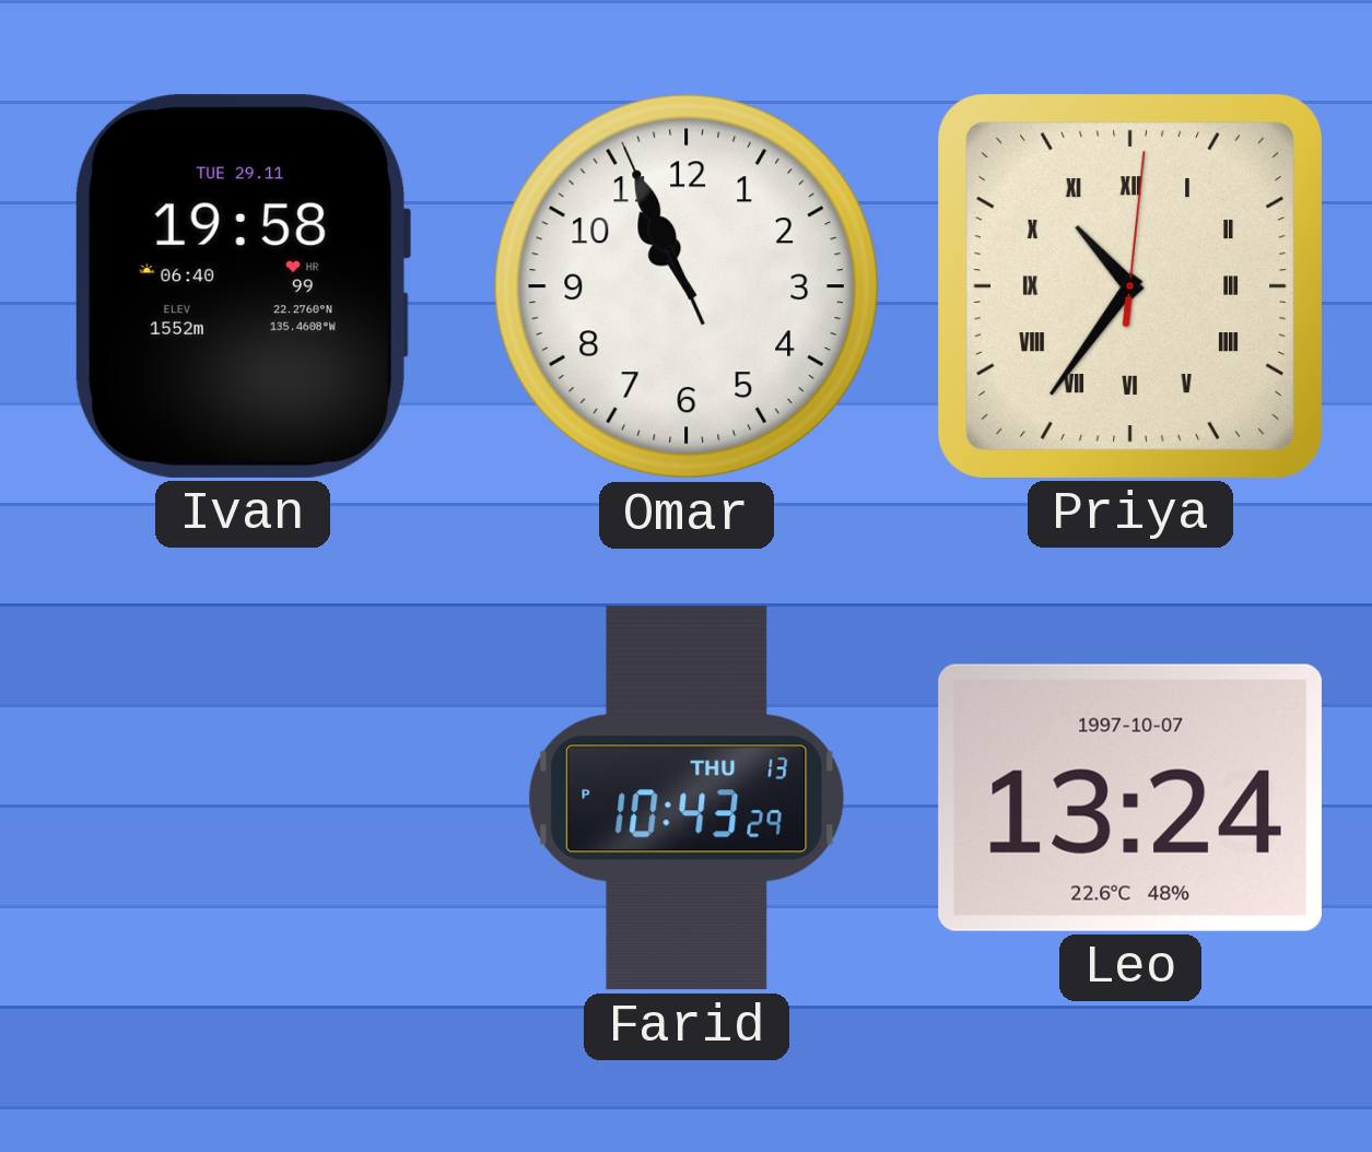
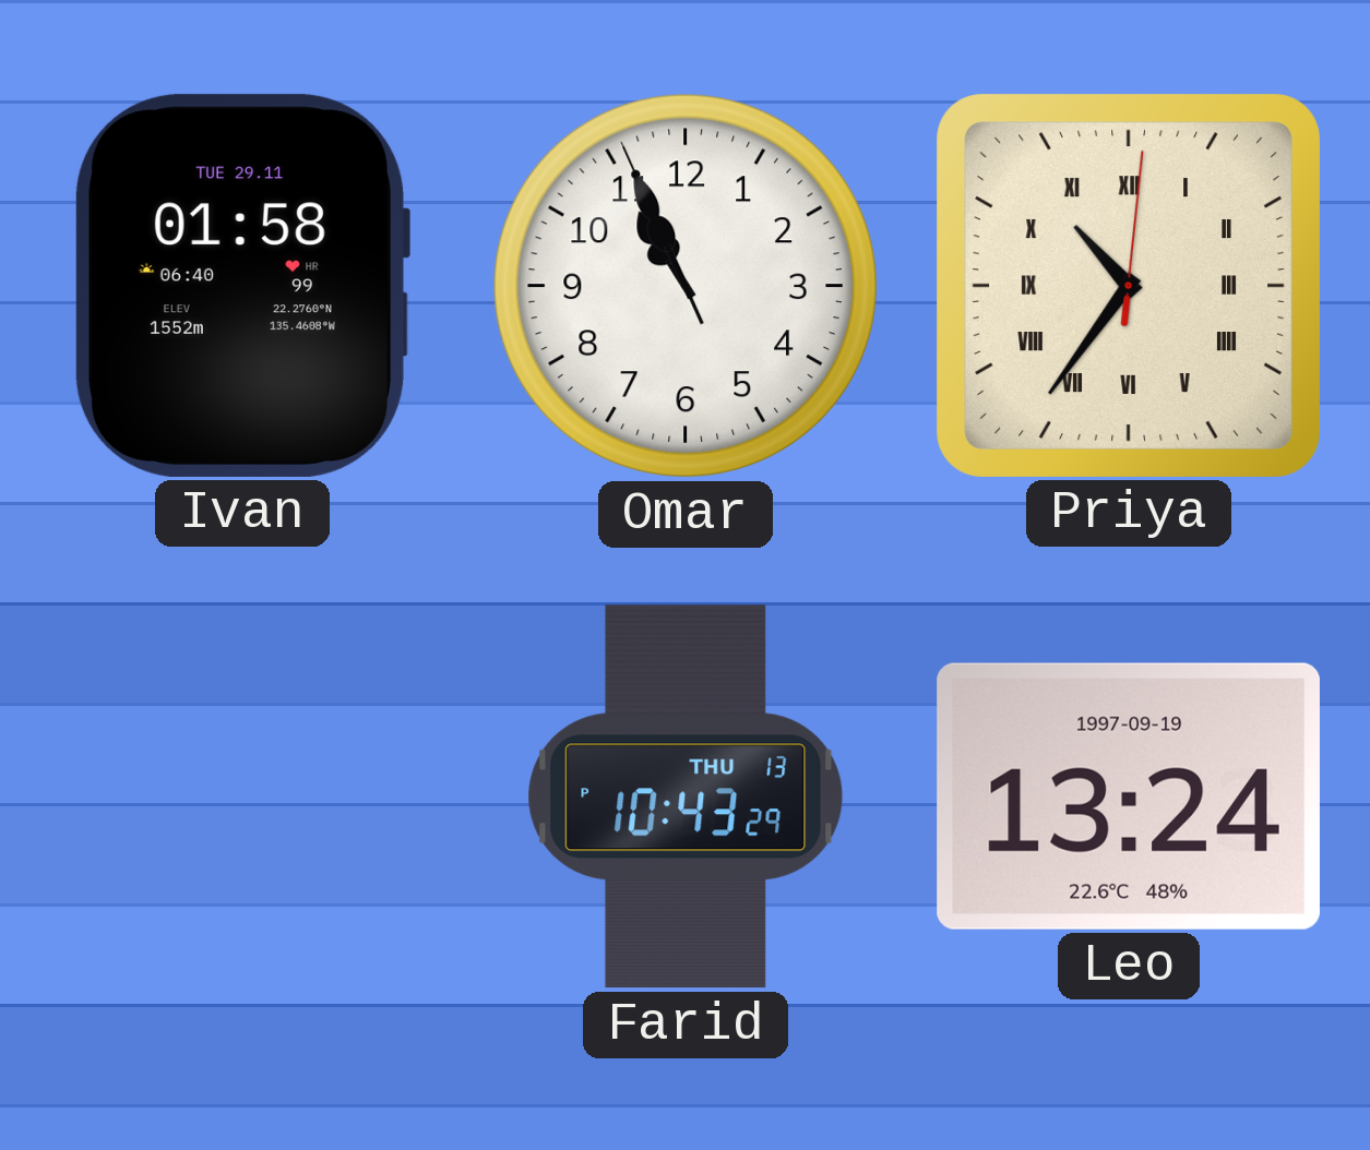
Ivan: 19:58 -> 01:58
Leo date: 1997-10-07 -> 1997-09-19
